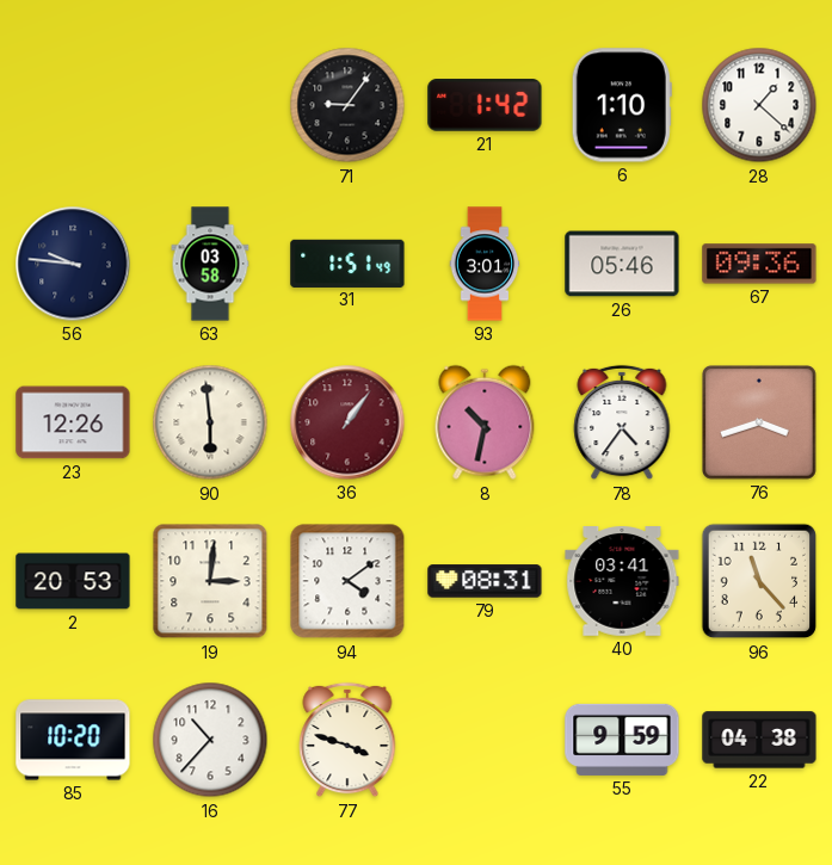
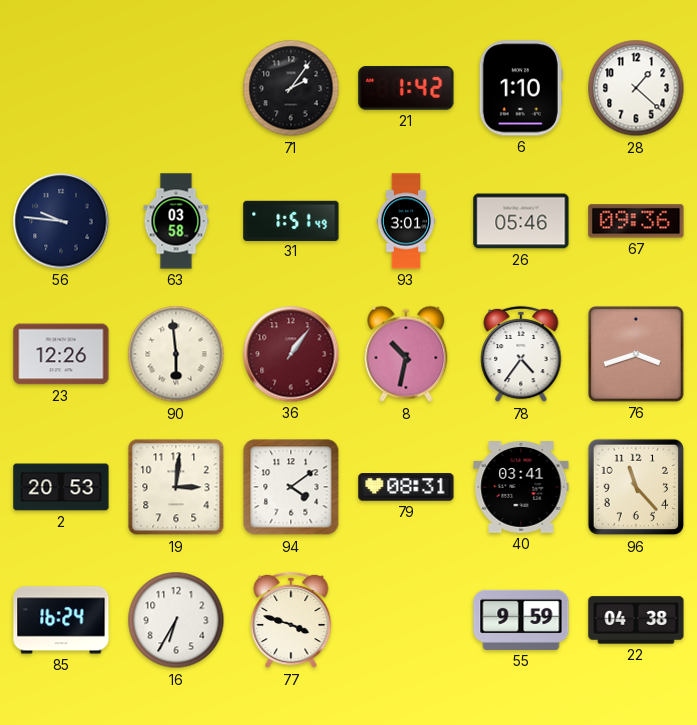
71: 9:06 -> 2:06
85: 10:20 -> 16:24
16: 10:37 -> 6:35
